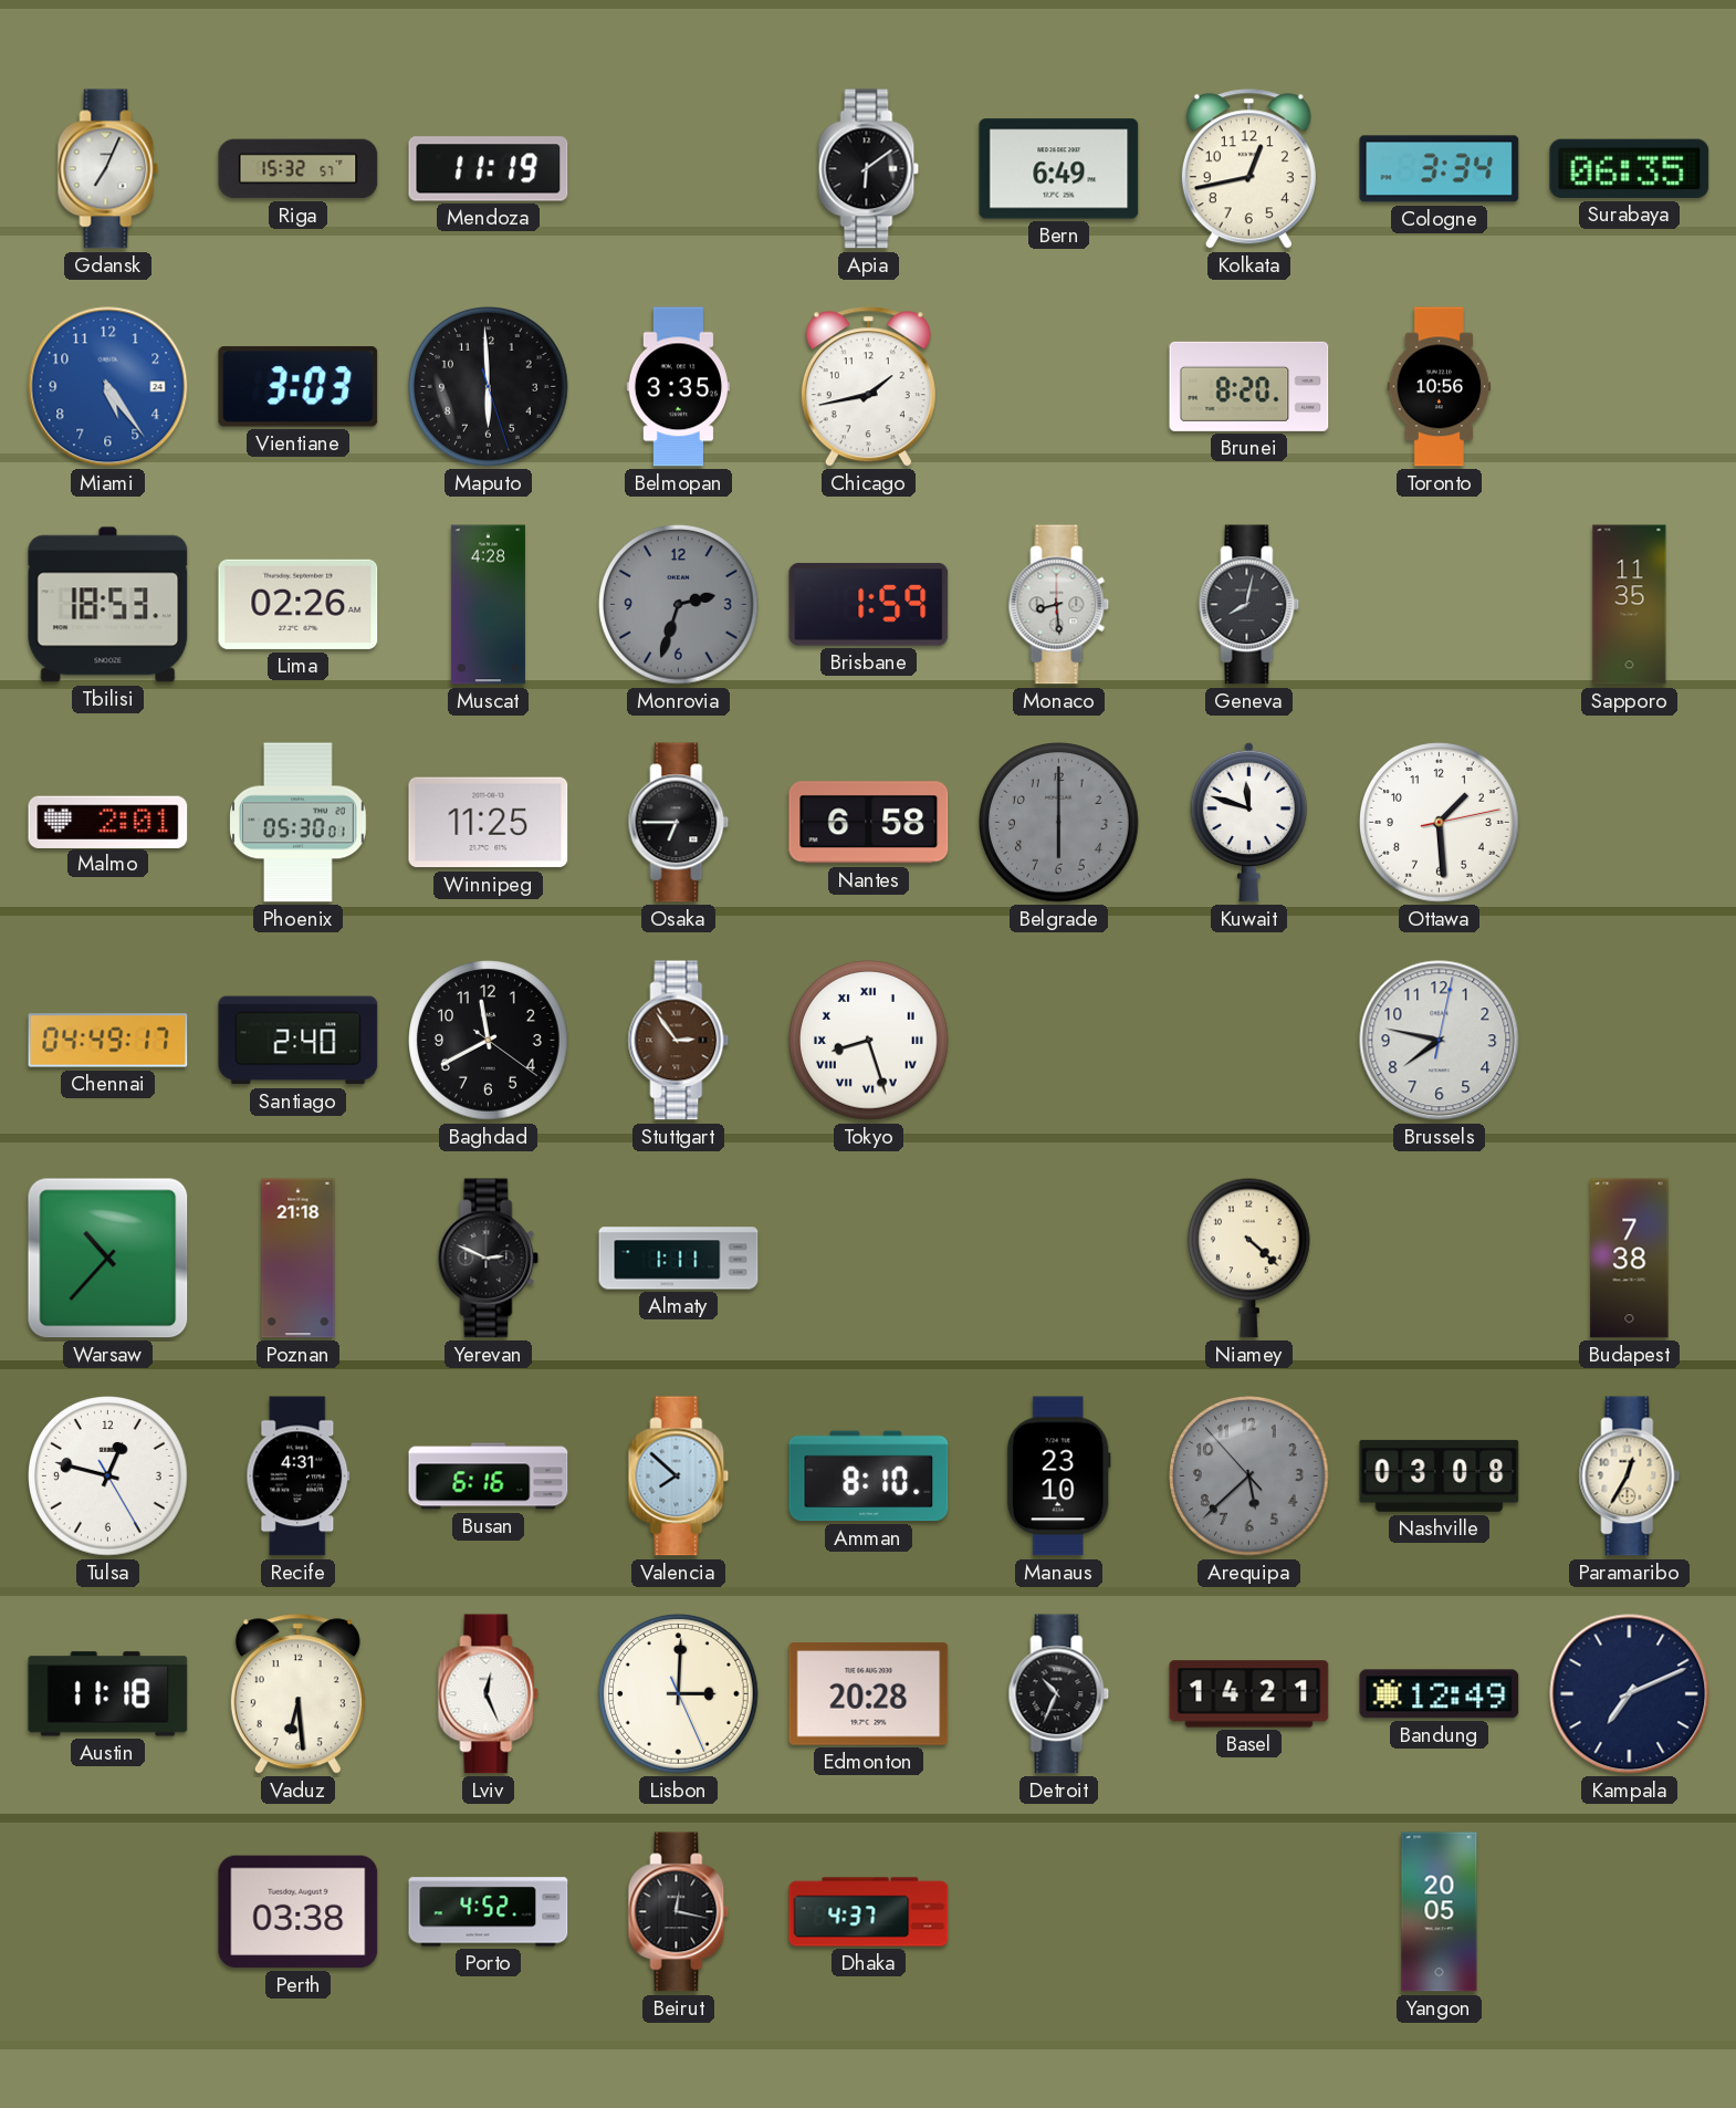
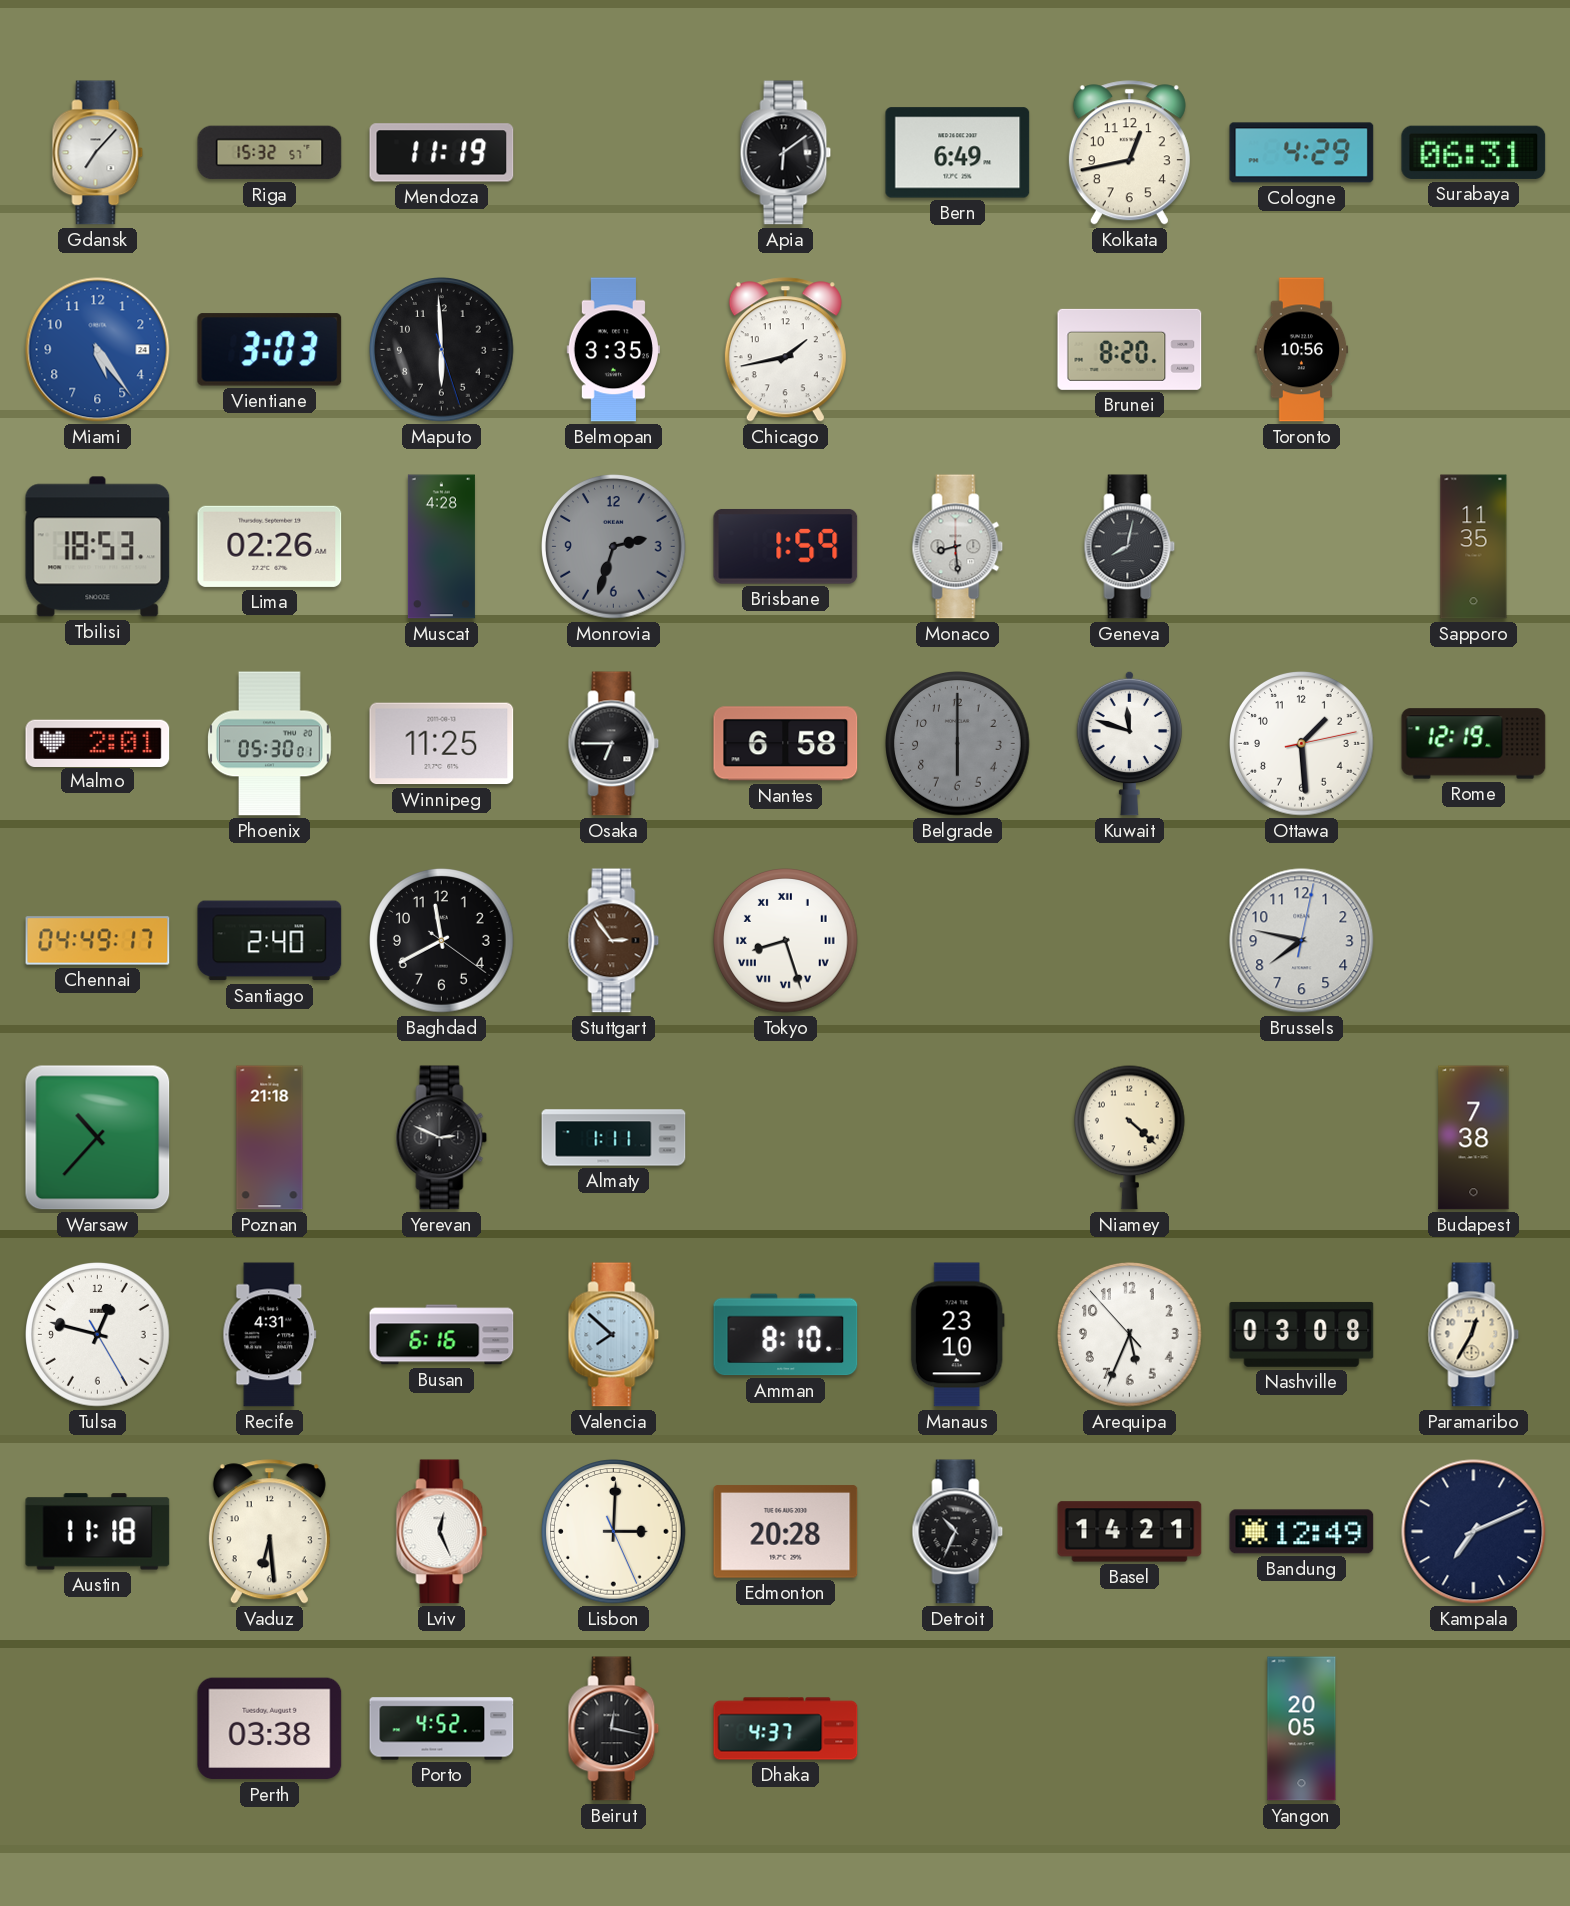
Gdansk: 7:04 -> 7:07
Cologne: 3:34 -> 4:29
Surabaya: 06:35 -> 06:31
Rome: none -> 12:19
Arequipa: 5:37 -> 5:33
Arequipa dial: grey -> white
